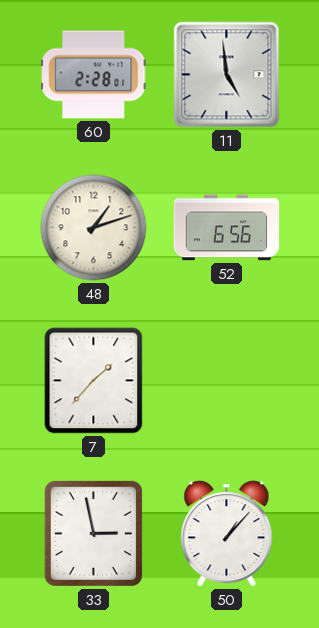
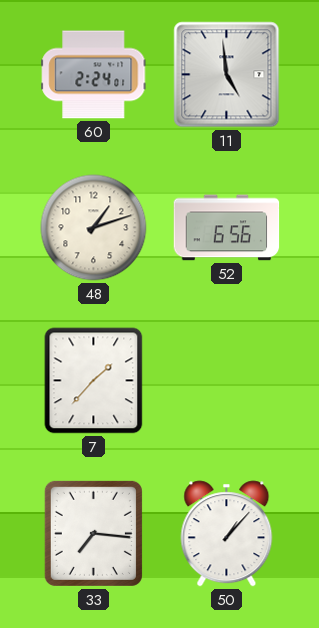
60: 2:28 -> 2:24
33: 2:58 -> 7:16
